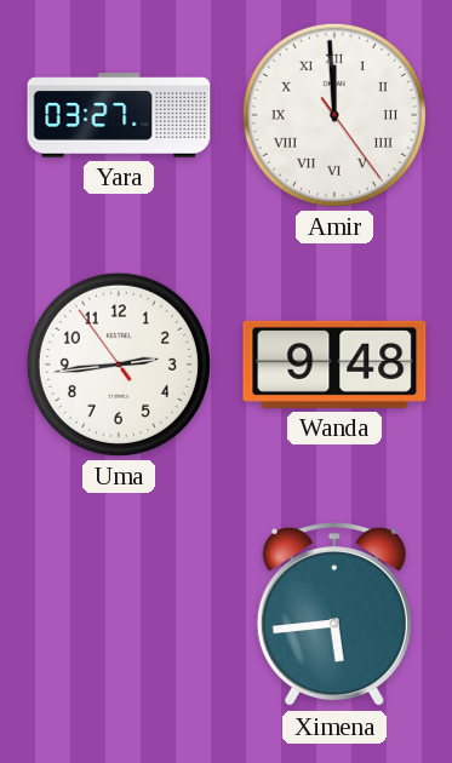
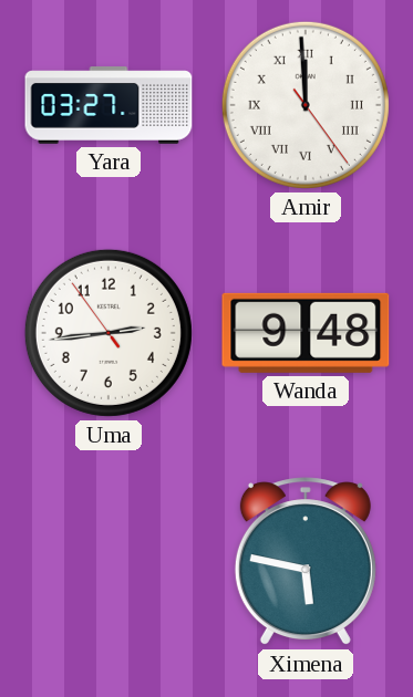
Ximena: 5:44 -> 5:47
